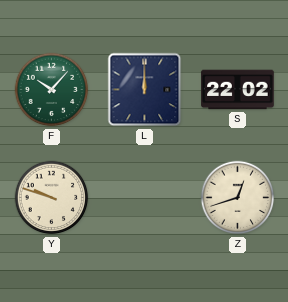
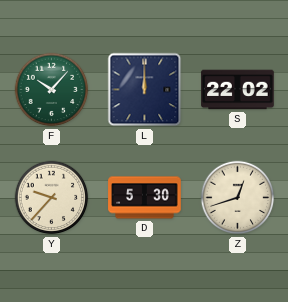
Y: 9:48 -> 9:37
D: none -> 5:30
